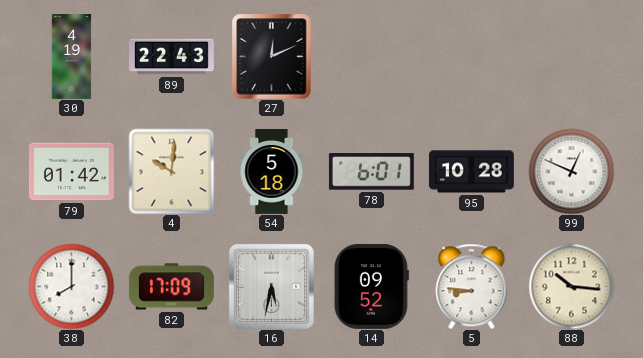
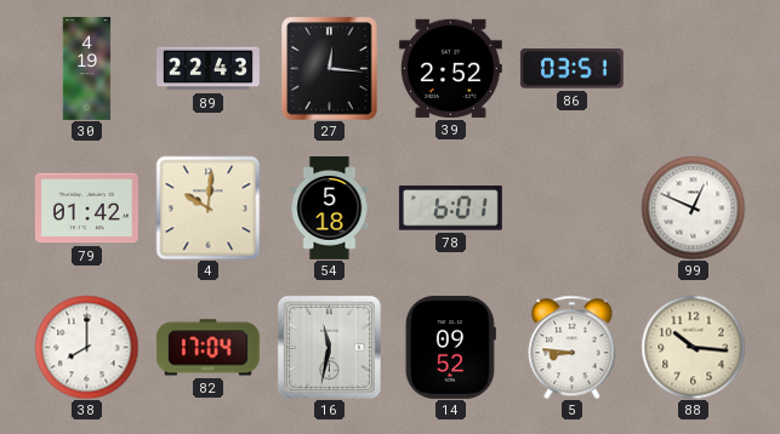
27: 12:11 -> 12:16
39: none -> 2:52
86: none -> 03:51
95: 10:28 -> none
82: 17:09 -> 17:04
16: 5:32 -> 11:32
